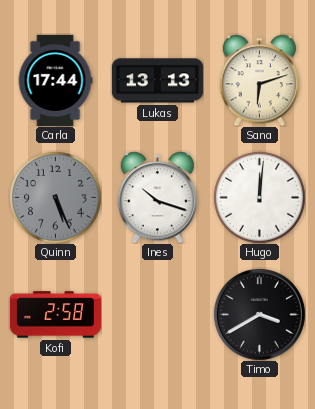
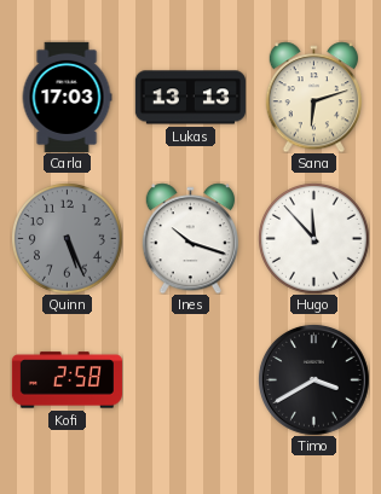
Carla: 17:44 -> 17:03
Hugo: 12:01 -> 11:53
